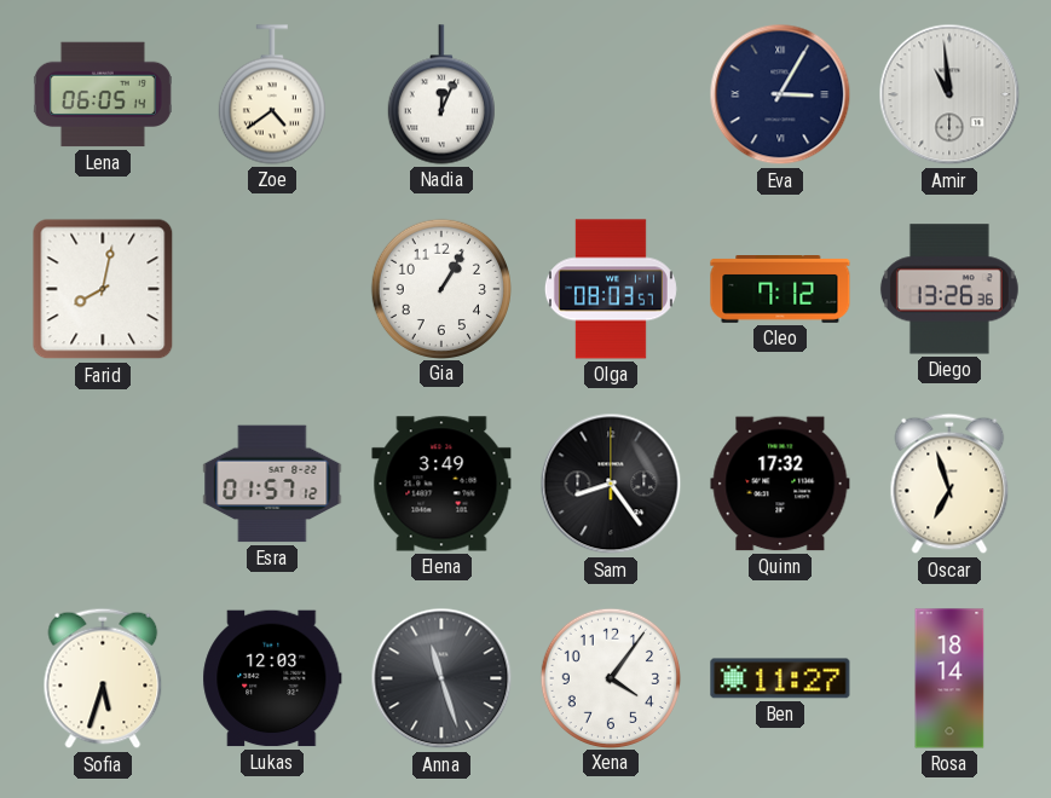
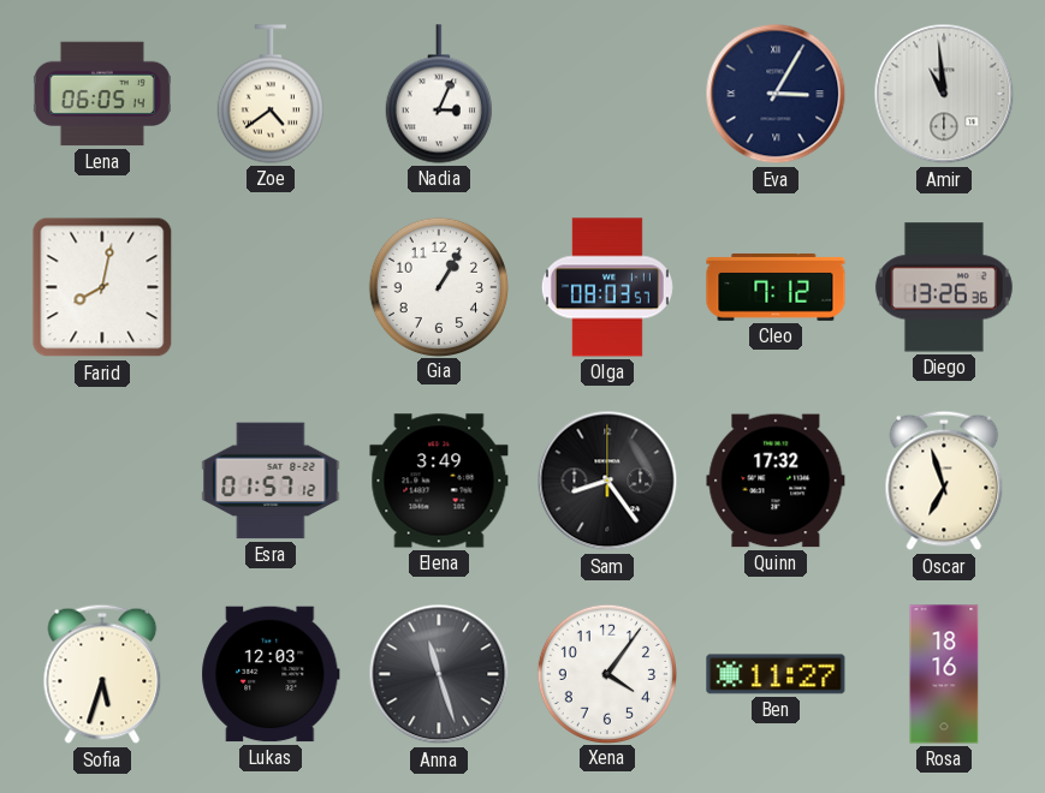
Nadia: 12:04 -> 3:04
Rosa: 18:14 -> 18:16
